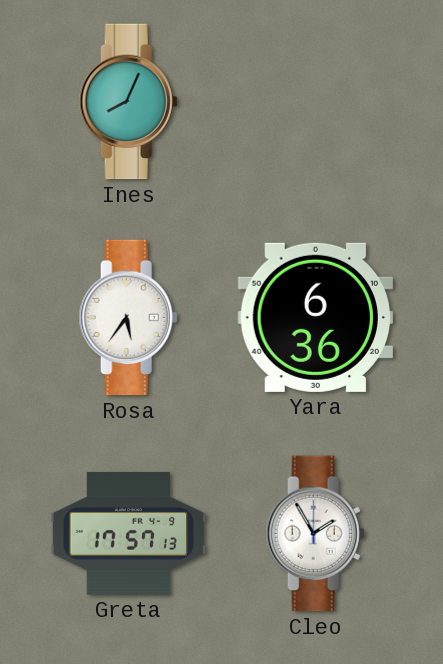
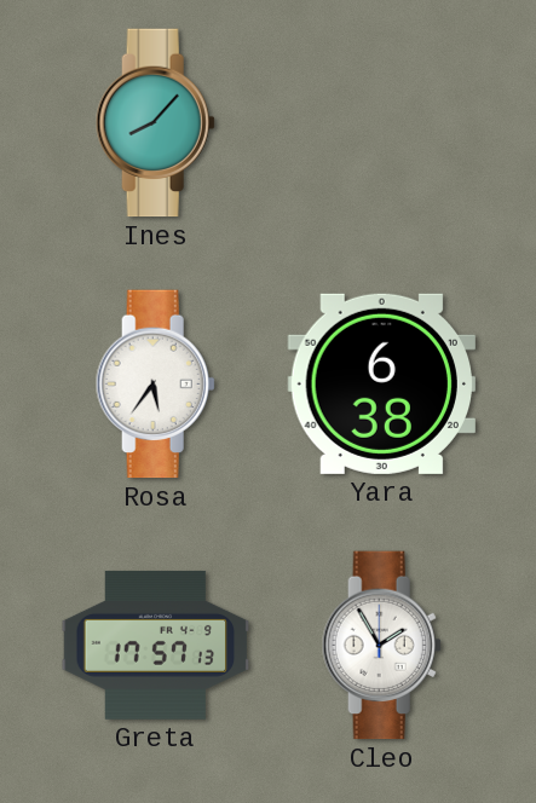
Ines: 8:04 -> 8:07
Yara: 6:36 -> 6:38
